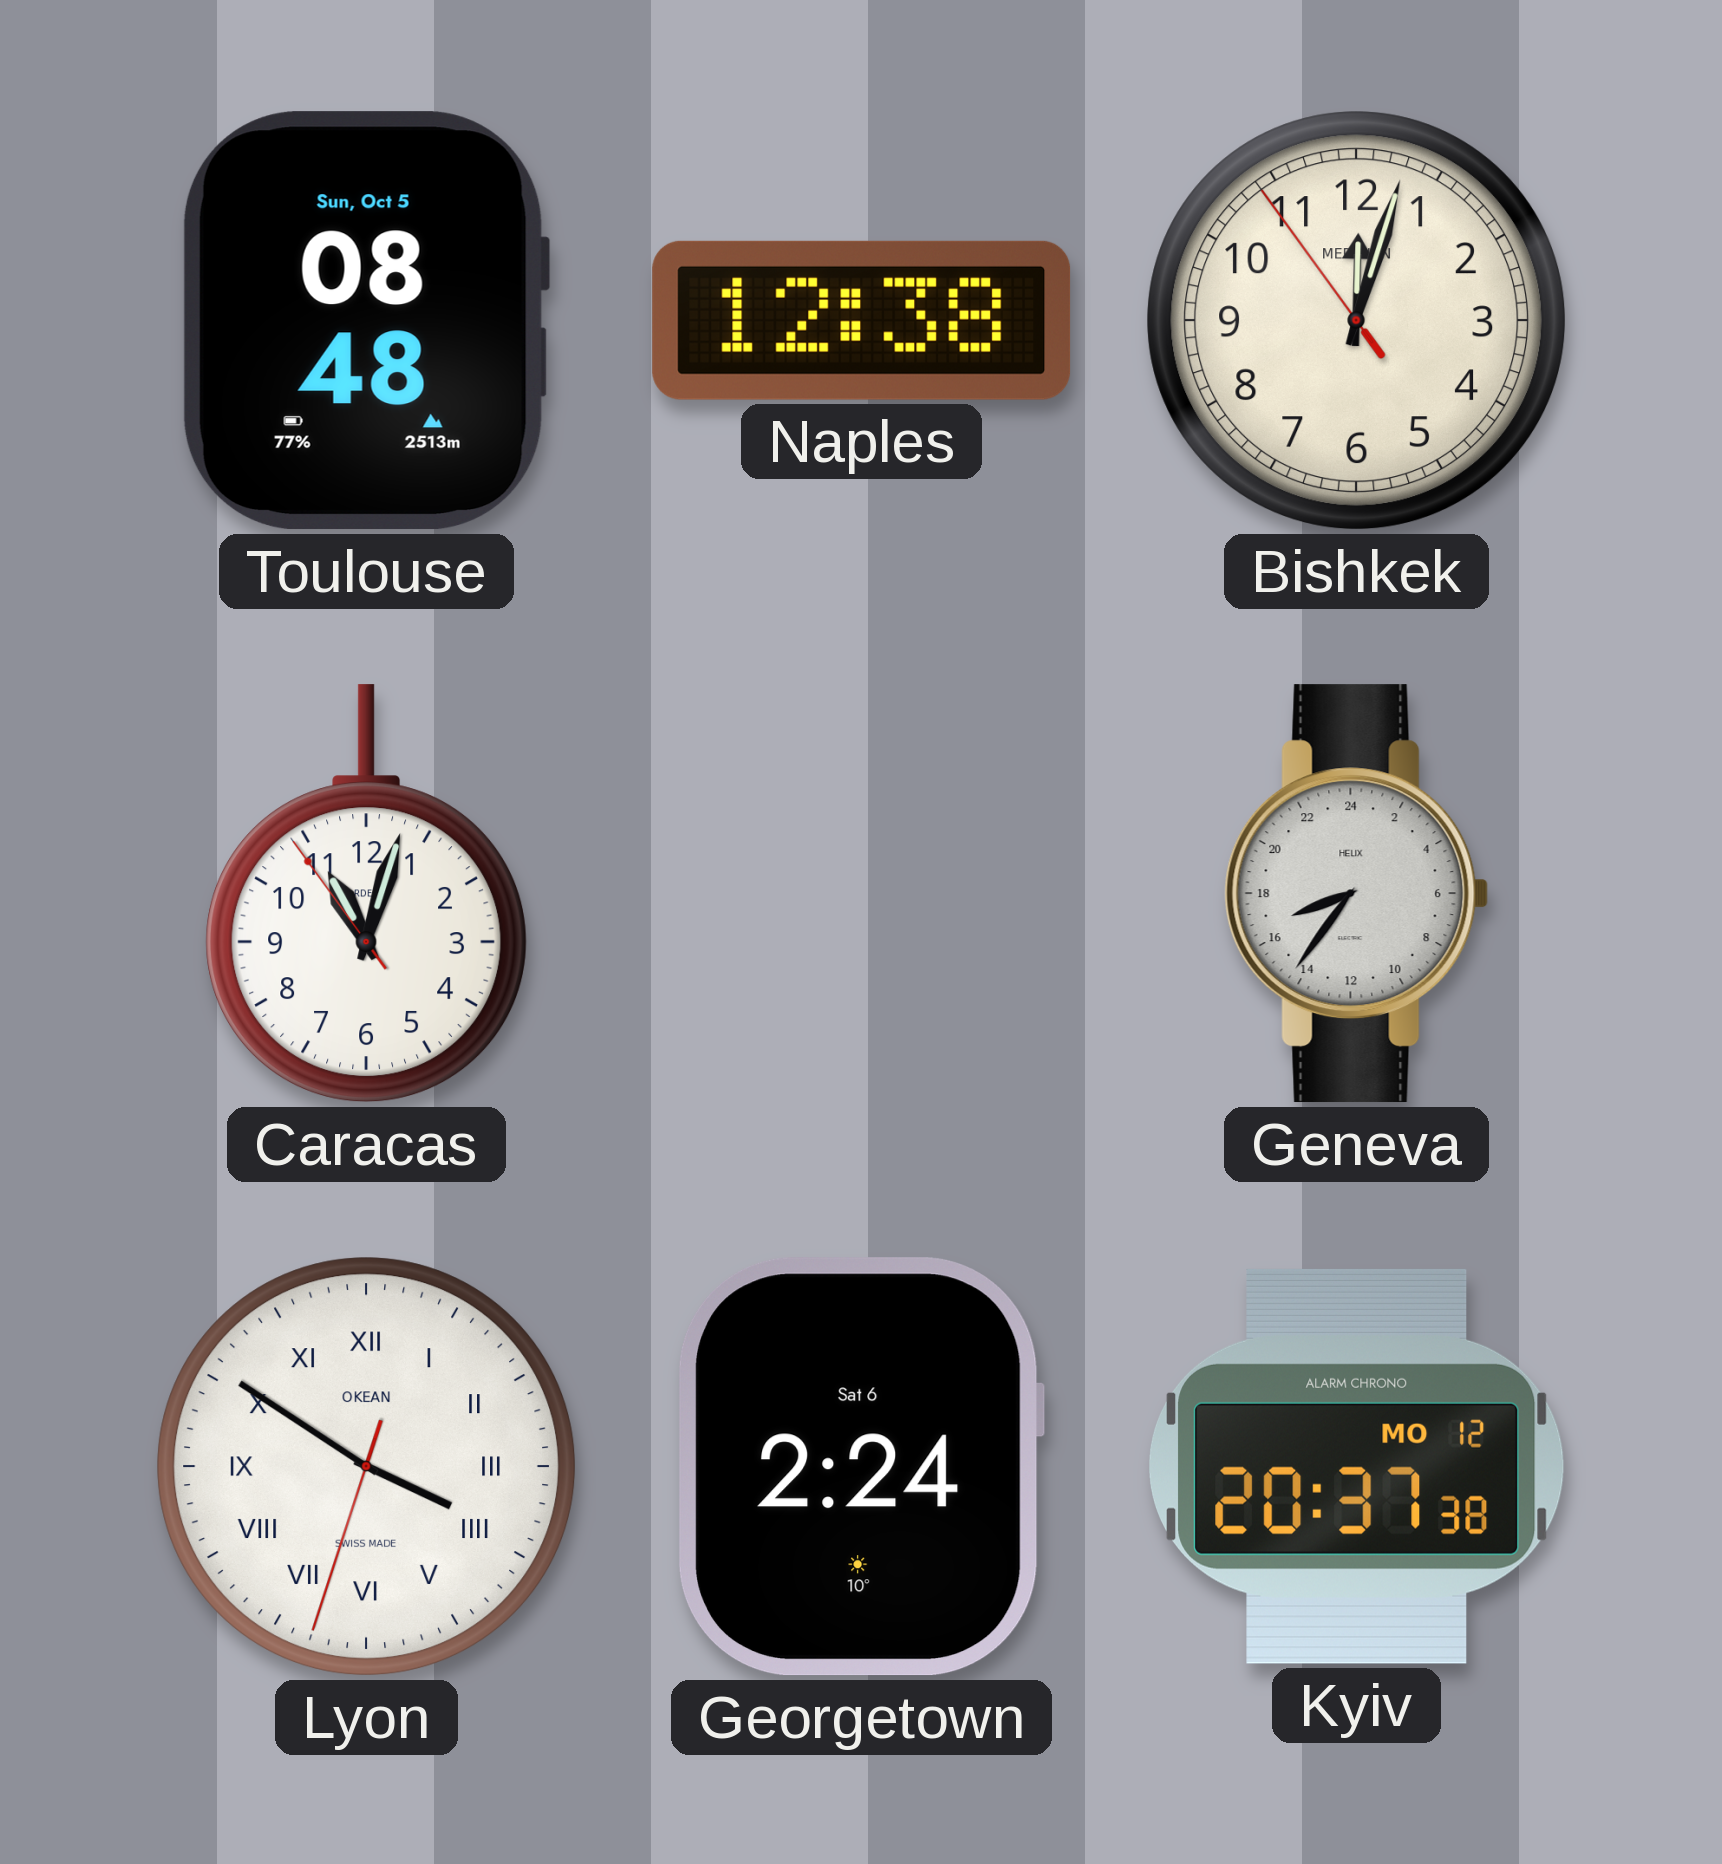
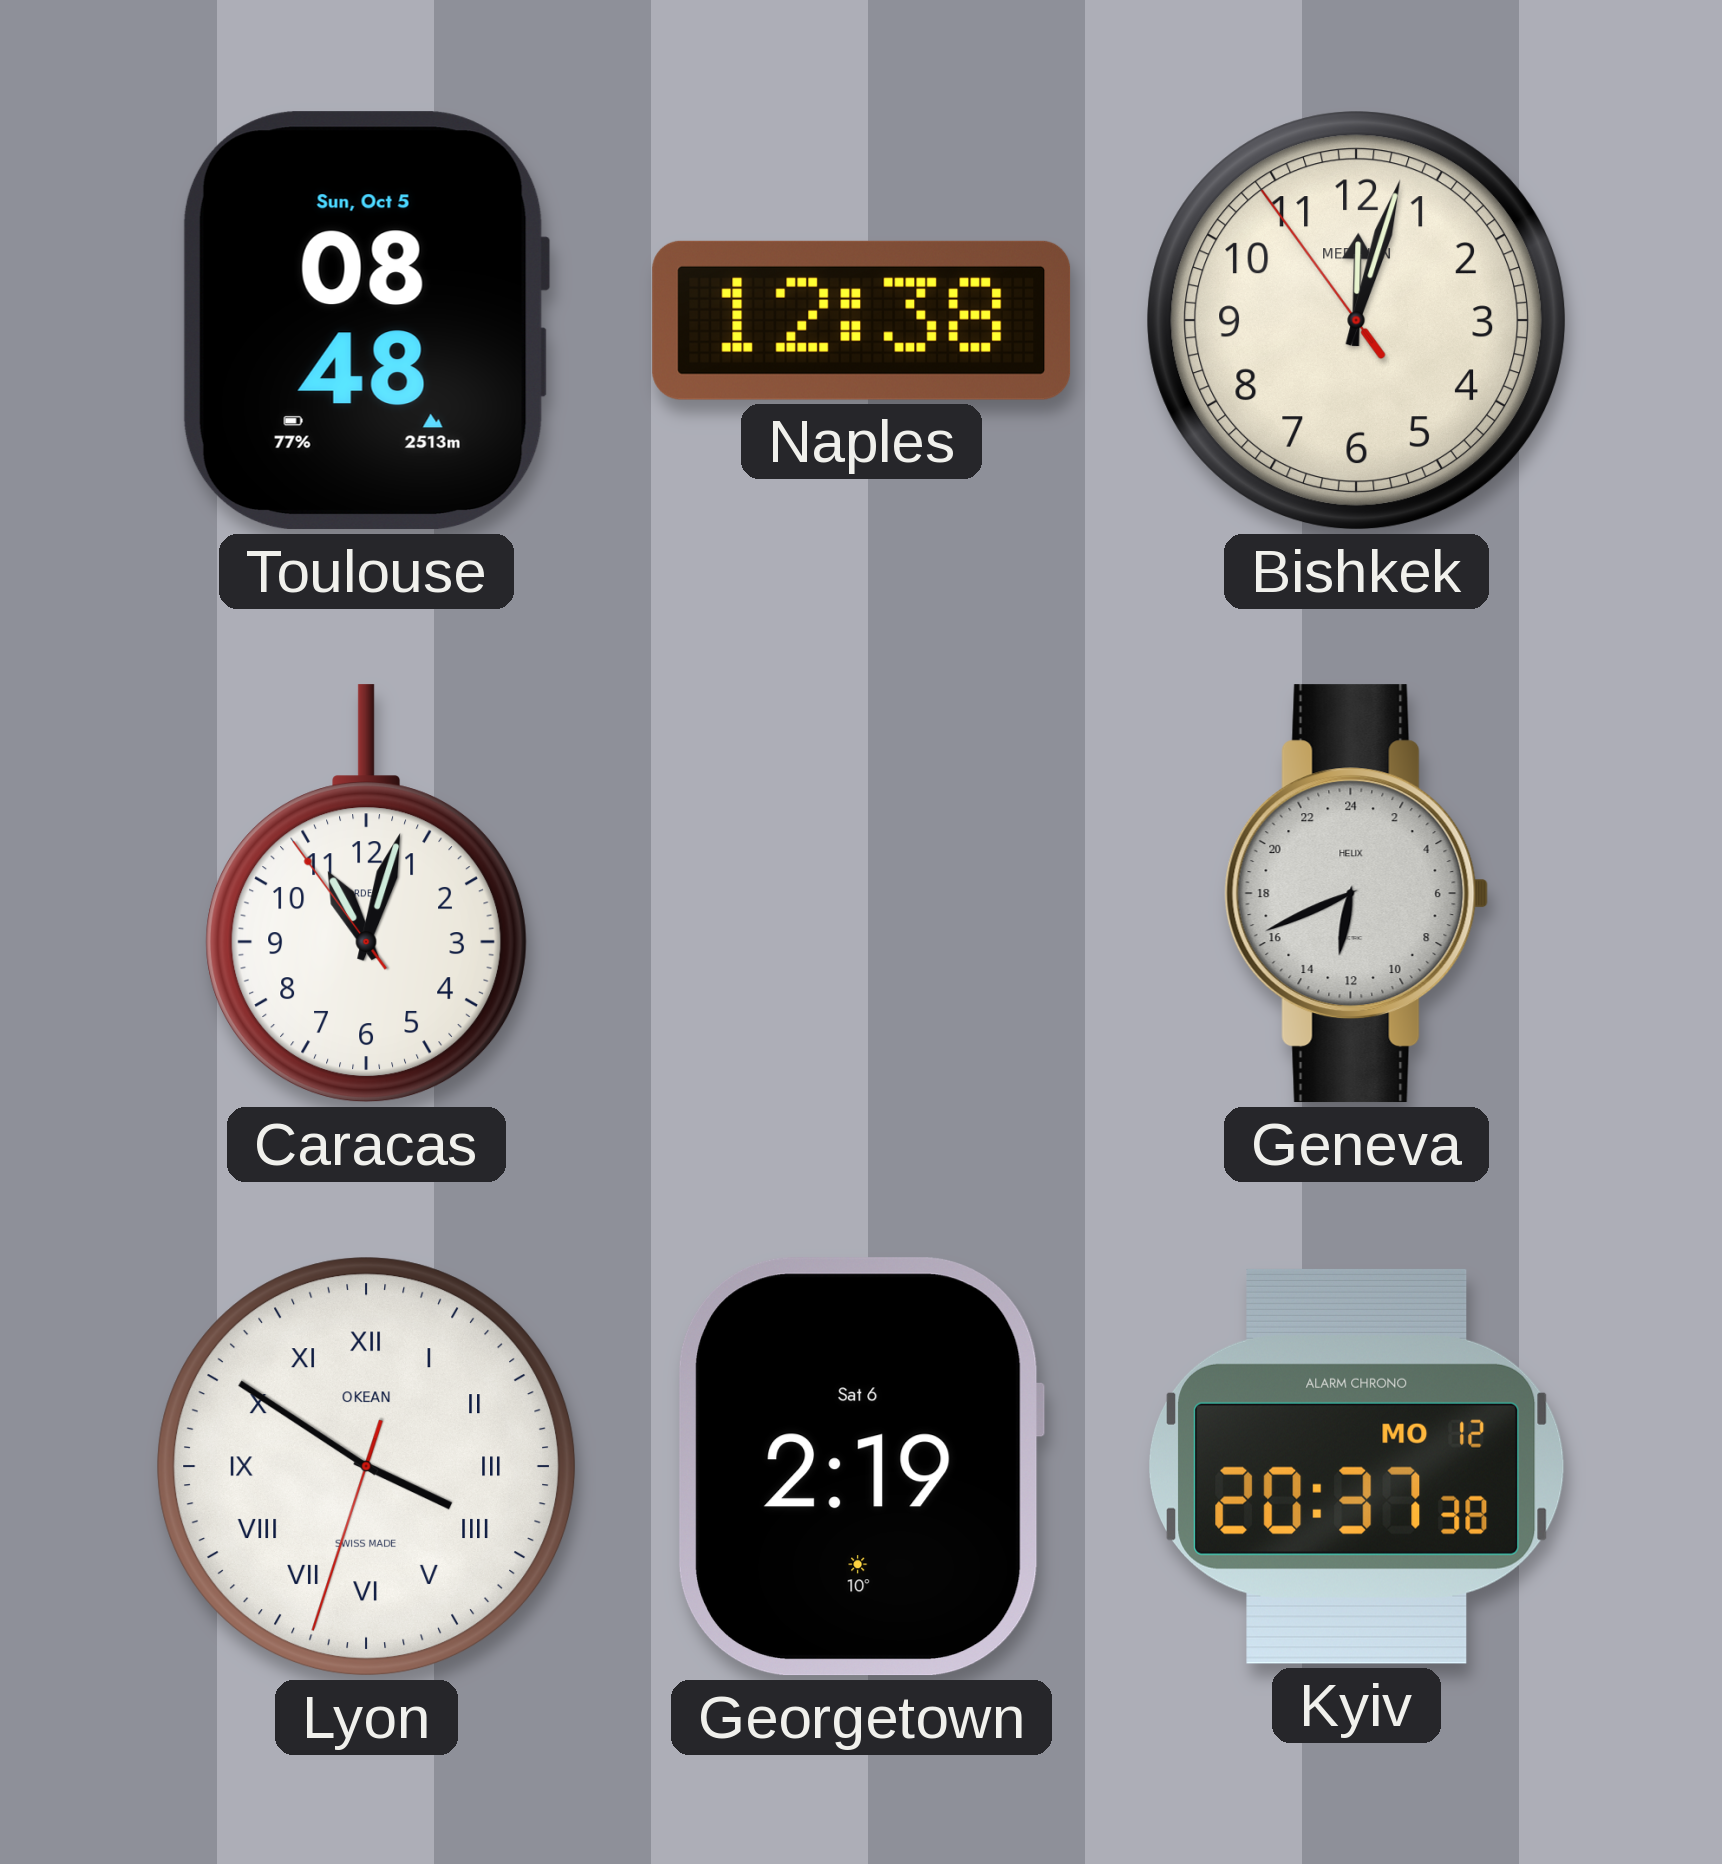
Geneva: 16:36 -> 12:41
Georgetown: 2:24 -> 2:19
